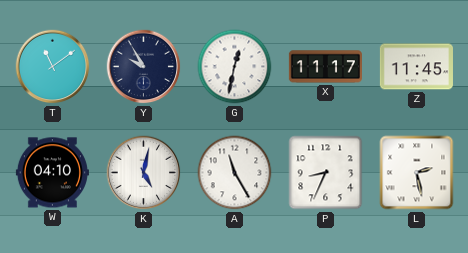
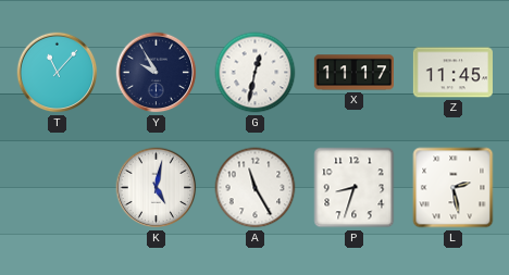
T: 11:09 -> 11:07
W: 04:10 -> none
P: 8:34 -> 8:33
